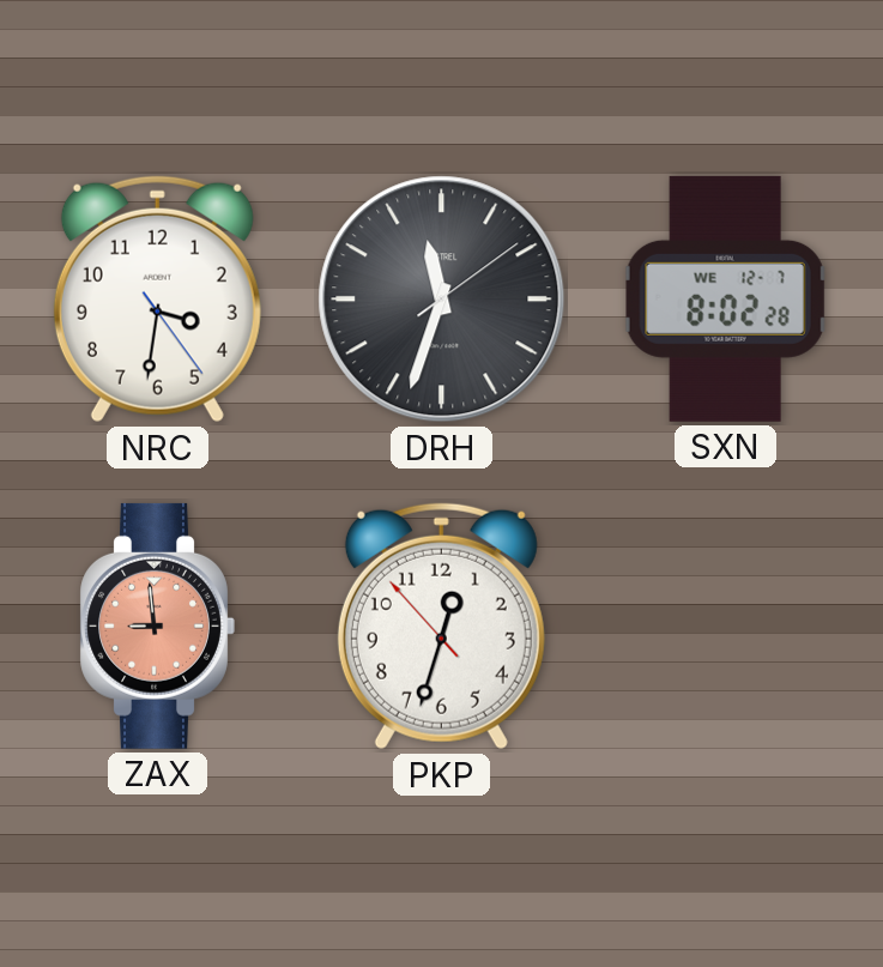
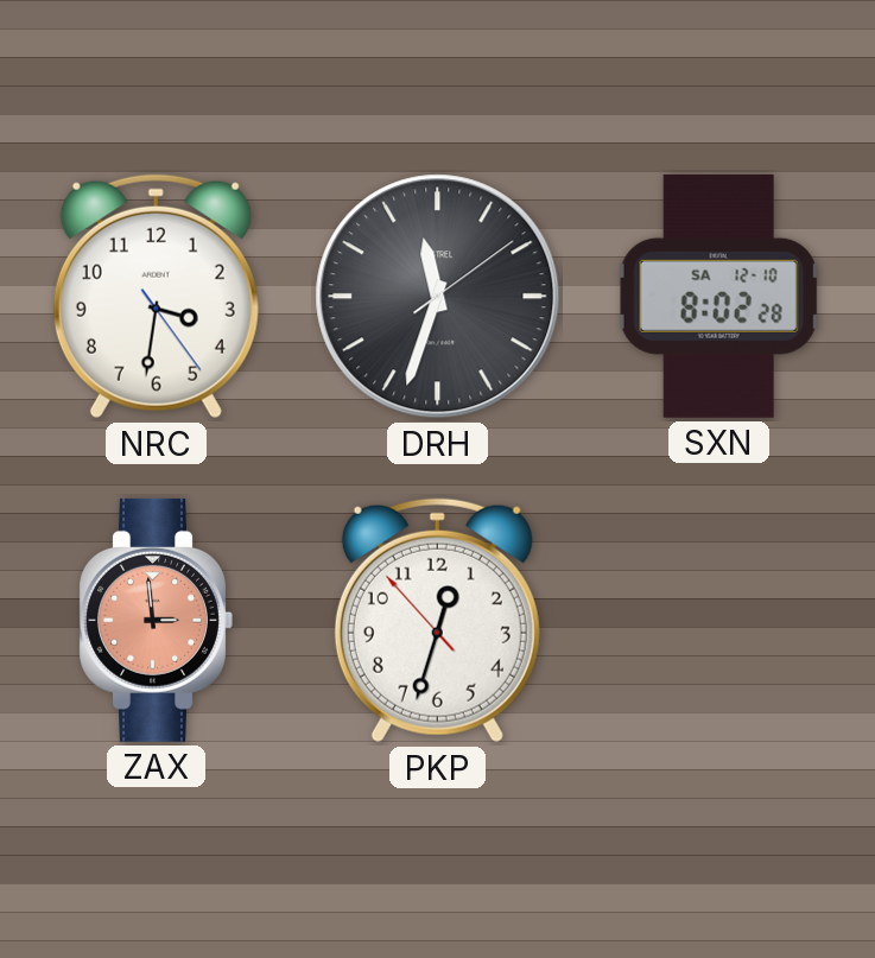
SXN date: WE 12-7 -> SA 12-10
ZAX: 8:59 -> 2:59
